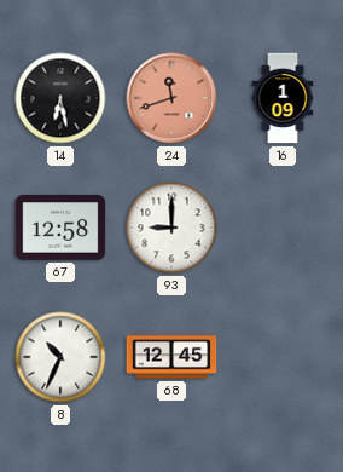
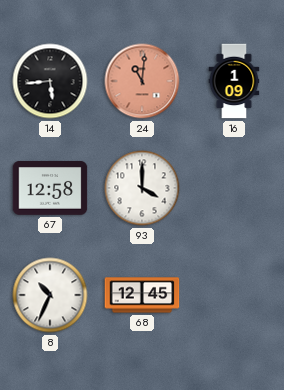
14: 6:28 -> 5:44
24: 11:42 -> 11:01
93: 9:00 -> 4:00
